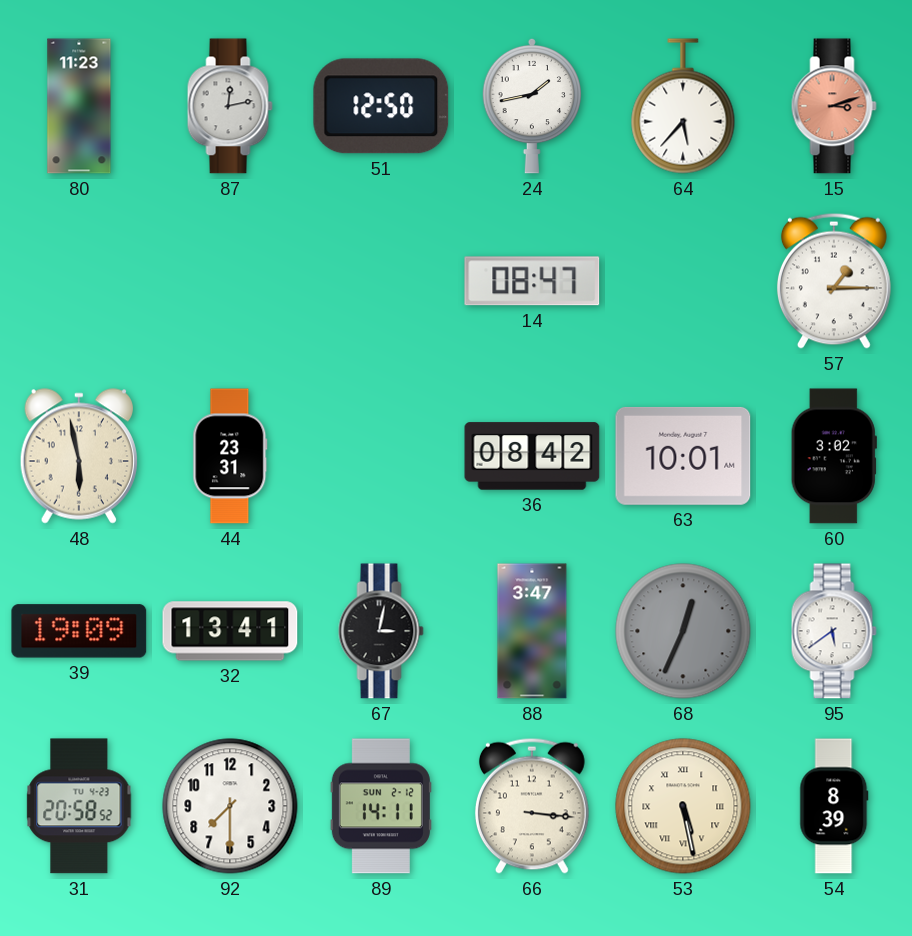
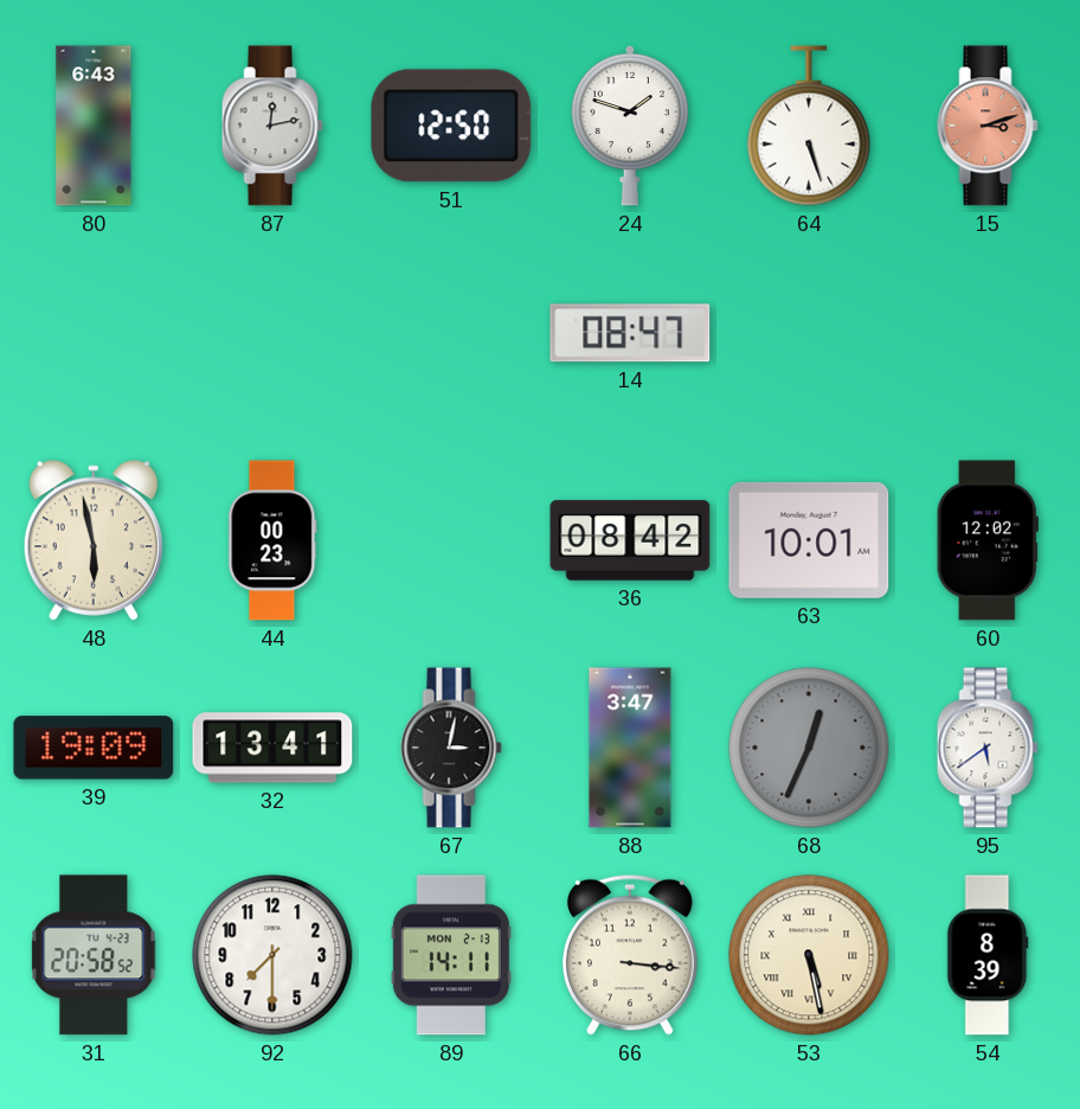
80: 11:23 -> 6:43
24: 1:43 -> 1:48
64: 5:37 -> 5:27
57: 1:15 -> none
44: 23:31 -> 00:23
60: 3:02 -> 12:02
89 date: SUN 2-12 -> MON 2-13
